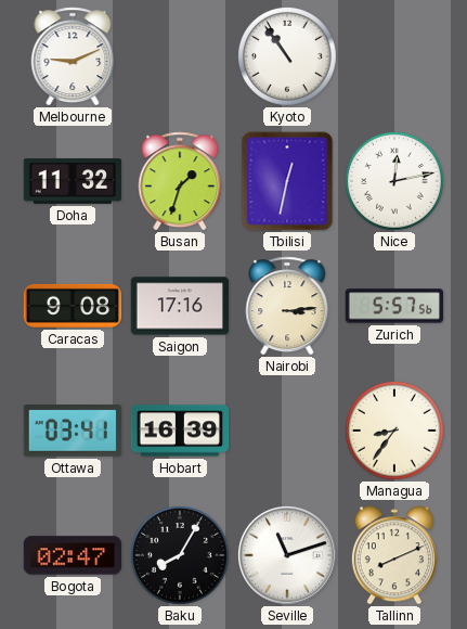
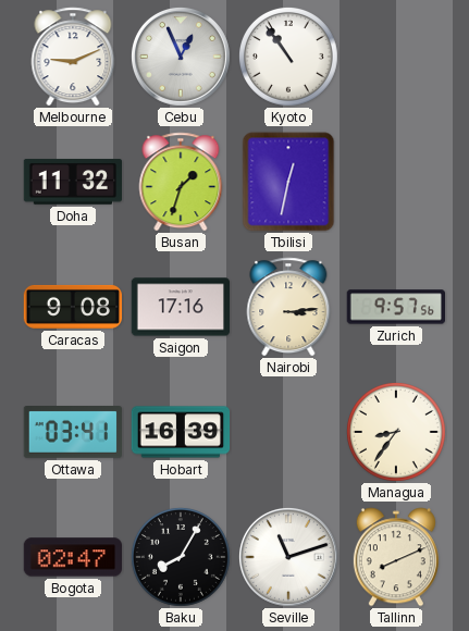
Cebu: none -> 12:56
Nice: 12:13 -> none
Zurich: 5:57 -> 9:57
